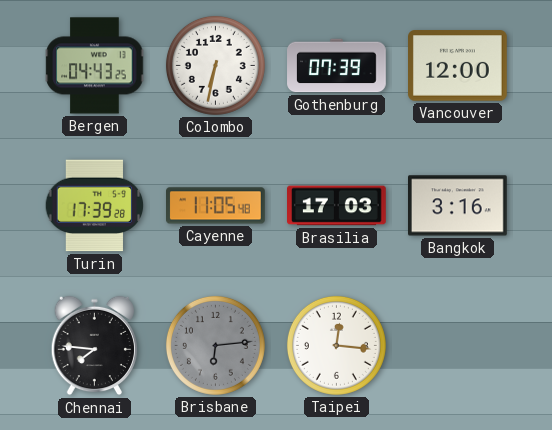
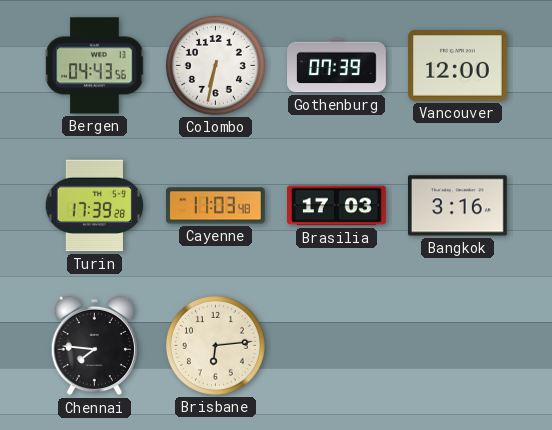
Bergen: 04:43:25 -> 04:43:56
Cayenne: 11:05 -> 11:03
Brisbane dial: grey -> cream
Taipei: 12:16 -> none
